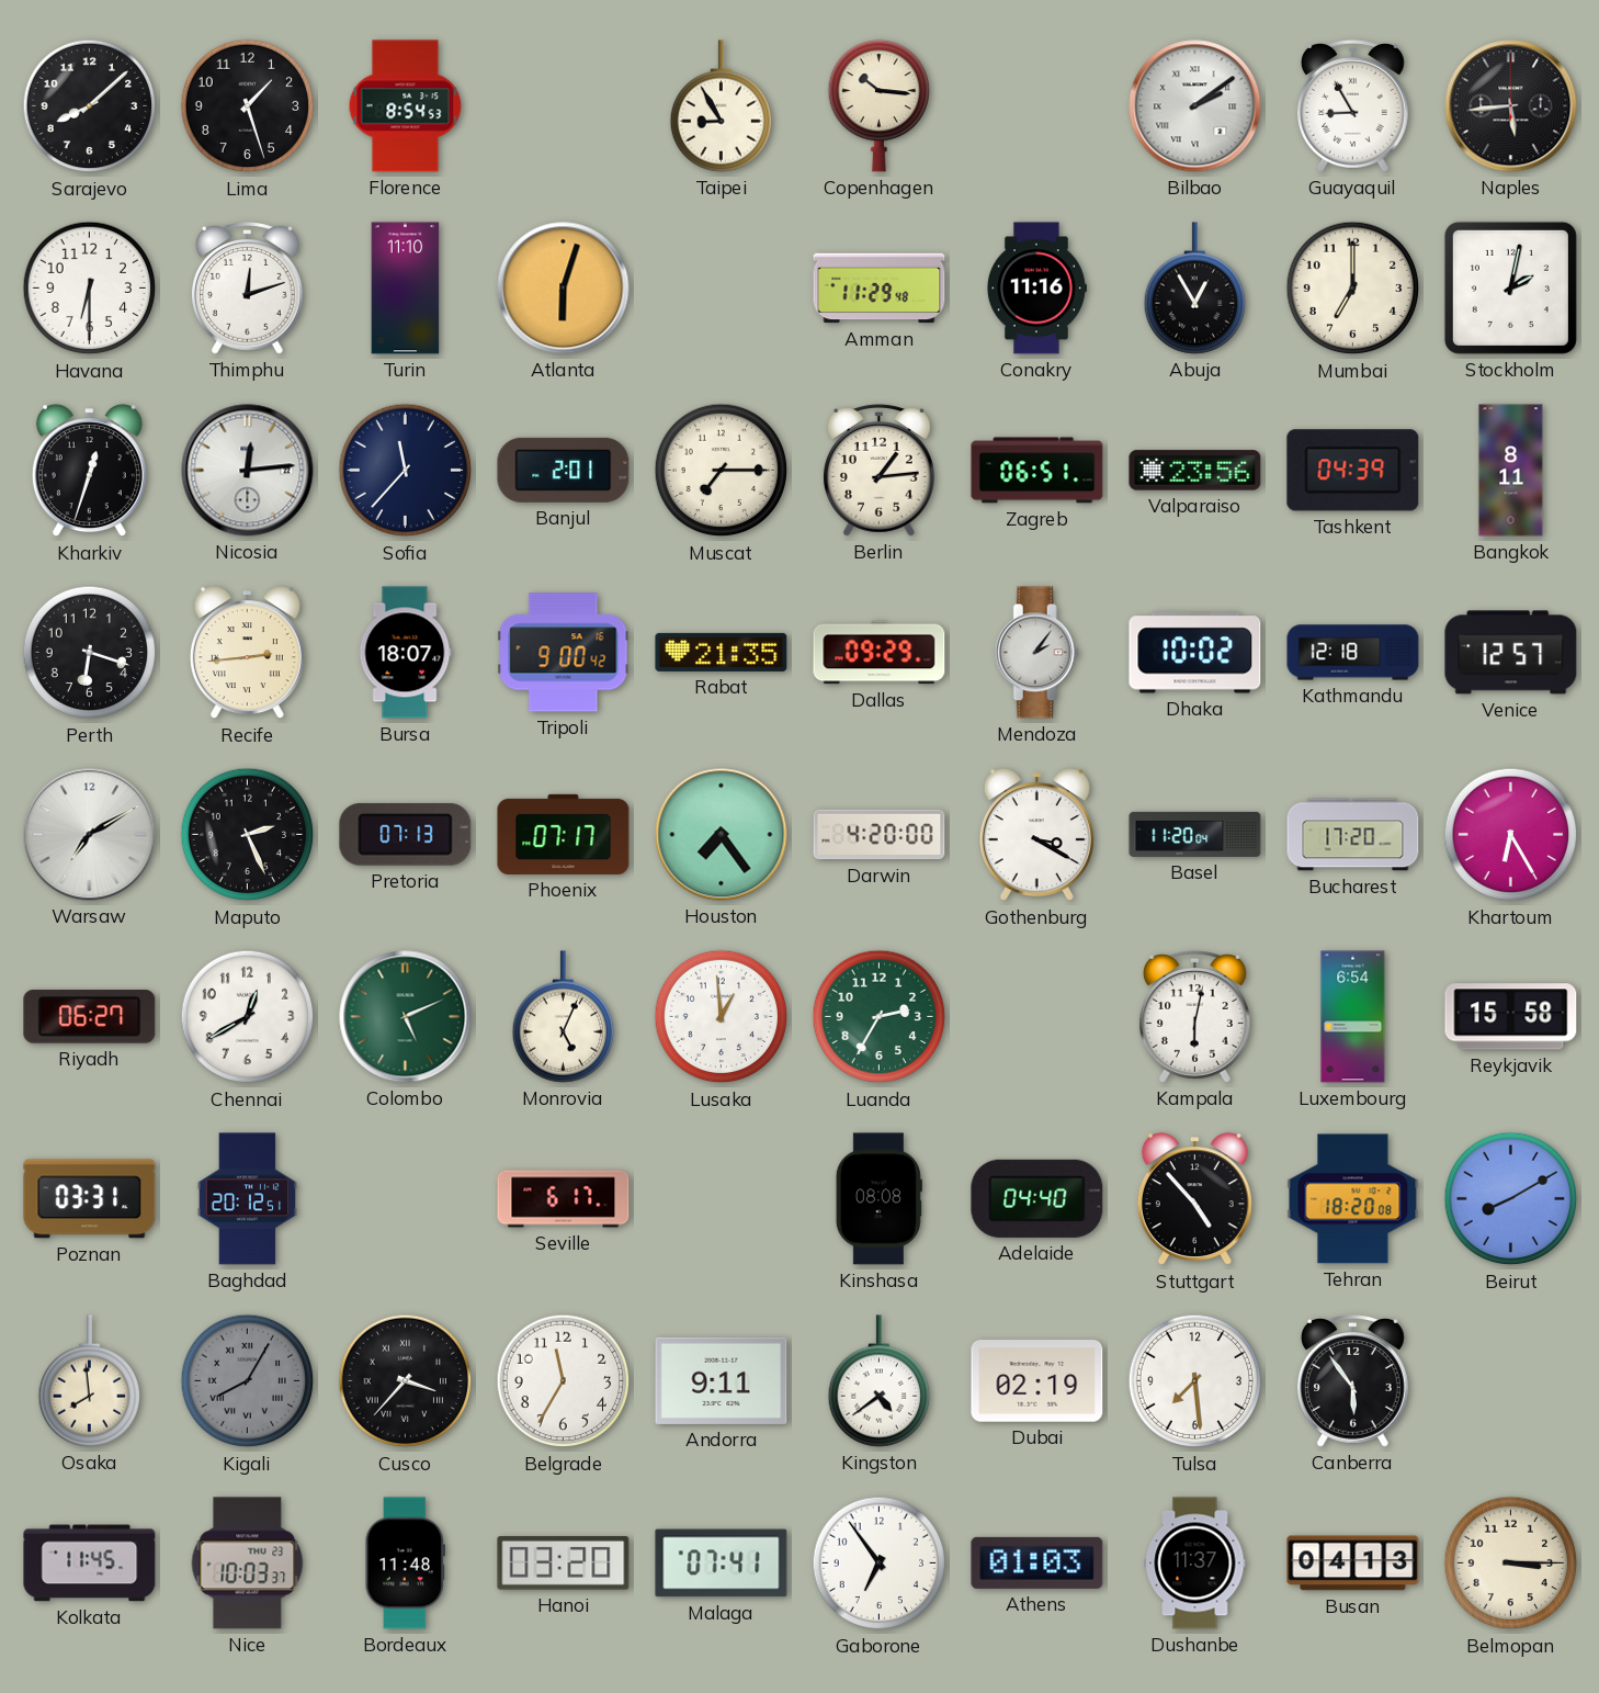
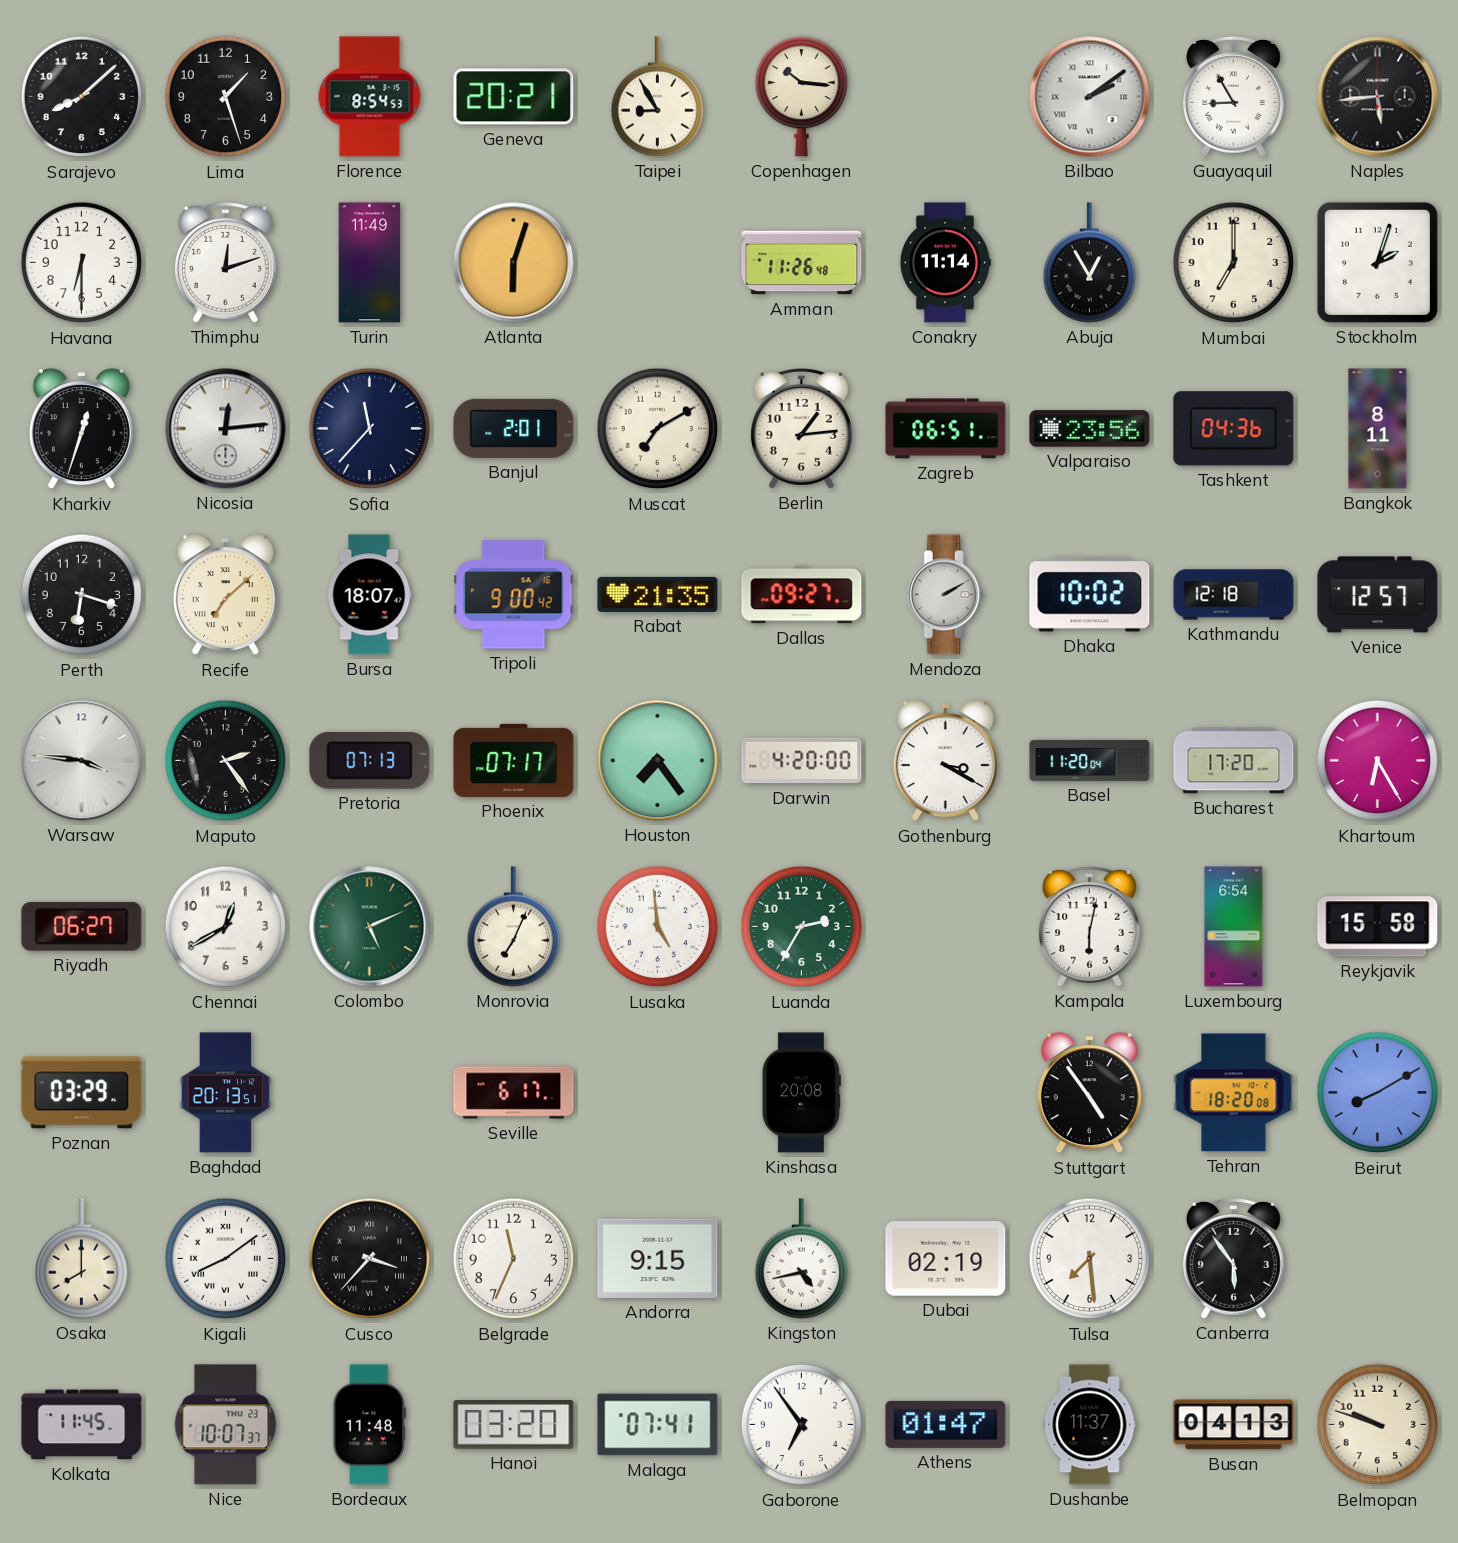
Geneva: none -> 20:21
Turin: 11:10 -> 11:49
Amman: 11:29 -> 11:26
Conakry: 11:16 -> 11:14
Stockholm: 2:02 -> 2:03
Muscat: 7:15 -> 7:10
Tashkent: 04:39 -> 04:36
Recife: 2:44 -> 7:08
Dallas: 09:29 -> 09:27
Mendoza: 2:06 -> 2:10
Warsaw: 7:10 -> 3:46
Maputo: 2:26 -> 2:24
Monrovia: 5:04 -> 7:04
Lusaka: 12:59 -> 4:59
Poznan: 03:31 -> 03:29
Baghdad: 20:12 -> 20:13
Kinshasa: 08:08 -> 20:08
Adelaide: 04:40 -> none
Stuttgart: 4:53 -> 4:54
Osaka: 7:59 -> 8:00
Kigali: 8:05 -> 8:09
Kigali dial: grey -> white
Belgrade: 11:35 -> 11:34
Andorra: 9:11 -> 9:15
Kingston: 4:39 -> 4:43
Nice: 10:03 -> 10:07
Athens: 01:03 -> 01:47
Belmopan: 3:15 -> 9:48
